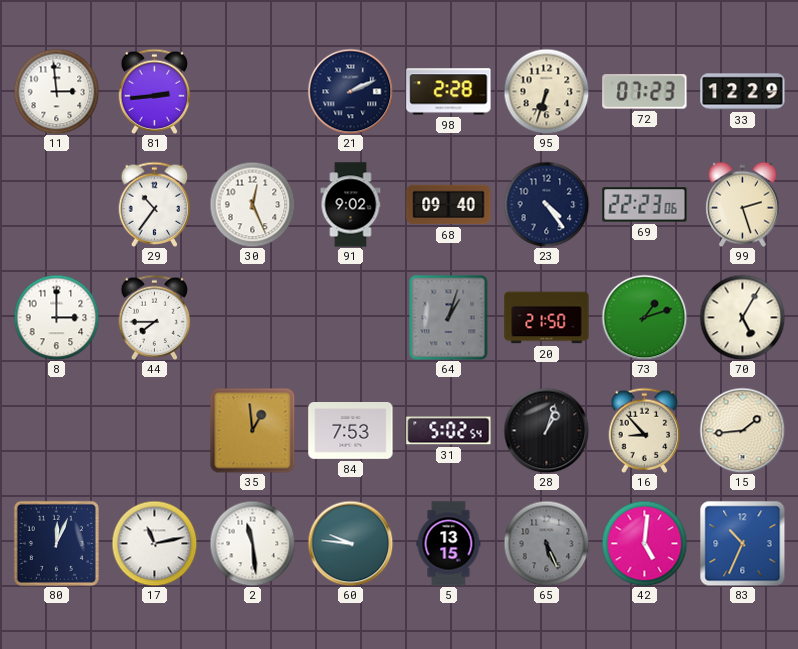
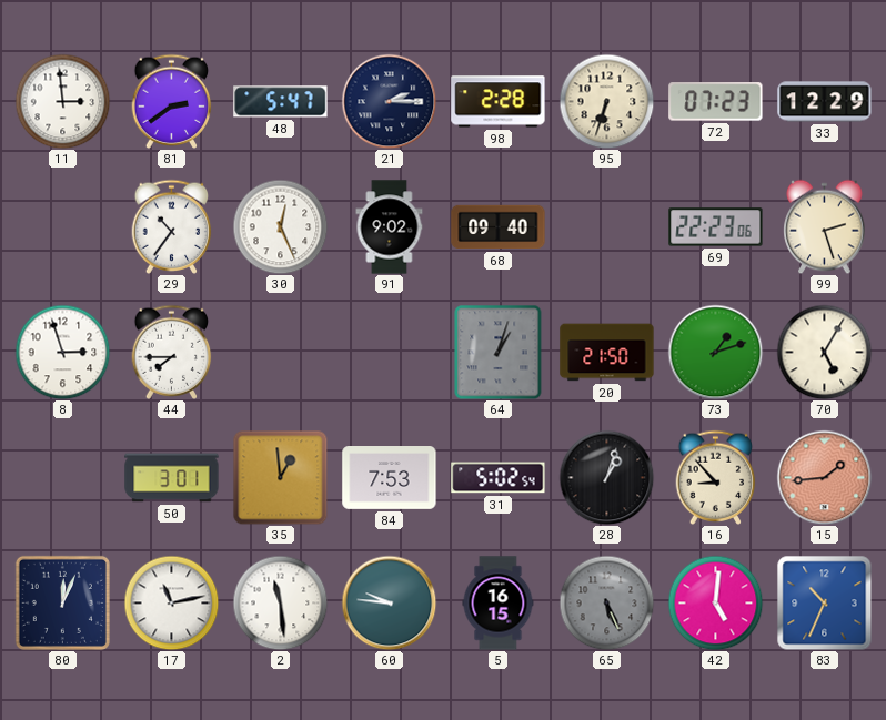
81: 2:44 -> 2:39
48: none -> 5:47
21: 2:11 -> 2:15
23: 4:24 -> none
8: 3:00 -> 2:57
50: none -> 3:01
15 dial: cream -> salmon
5: 13:15 -> 16:15
